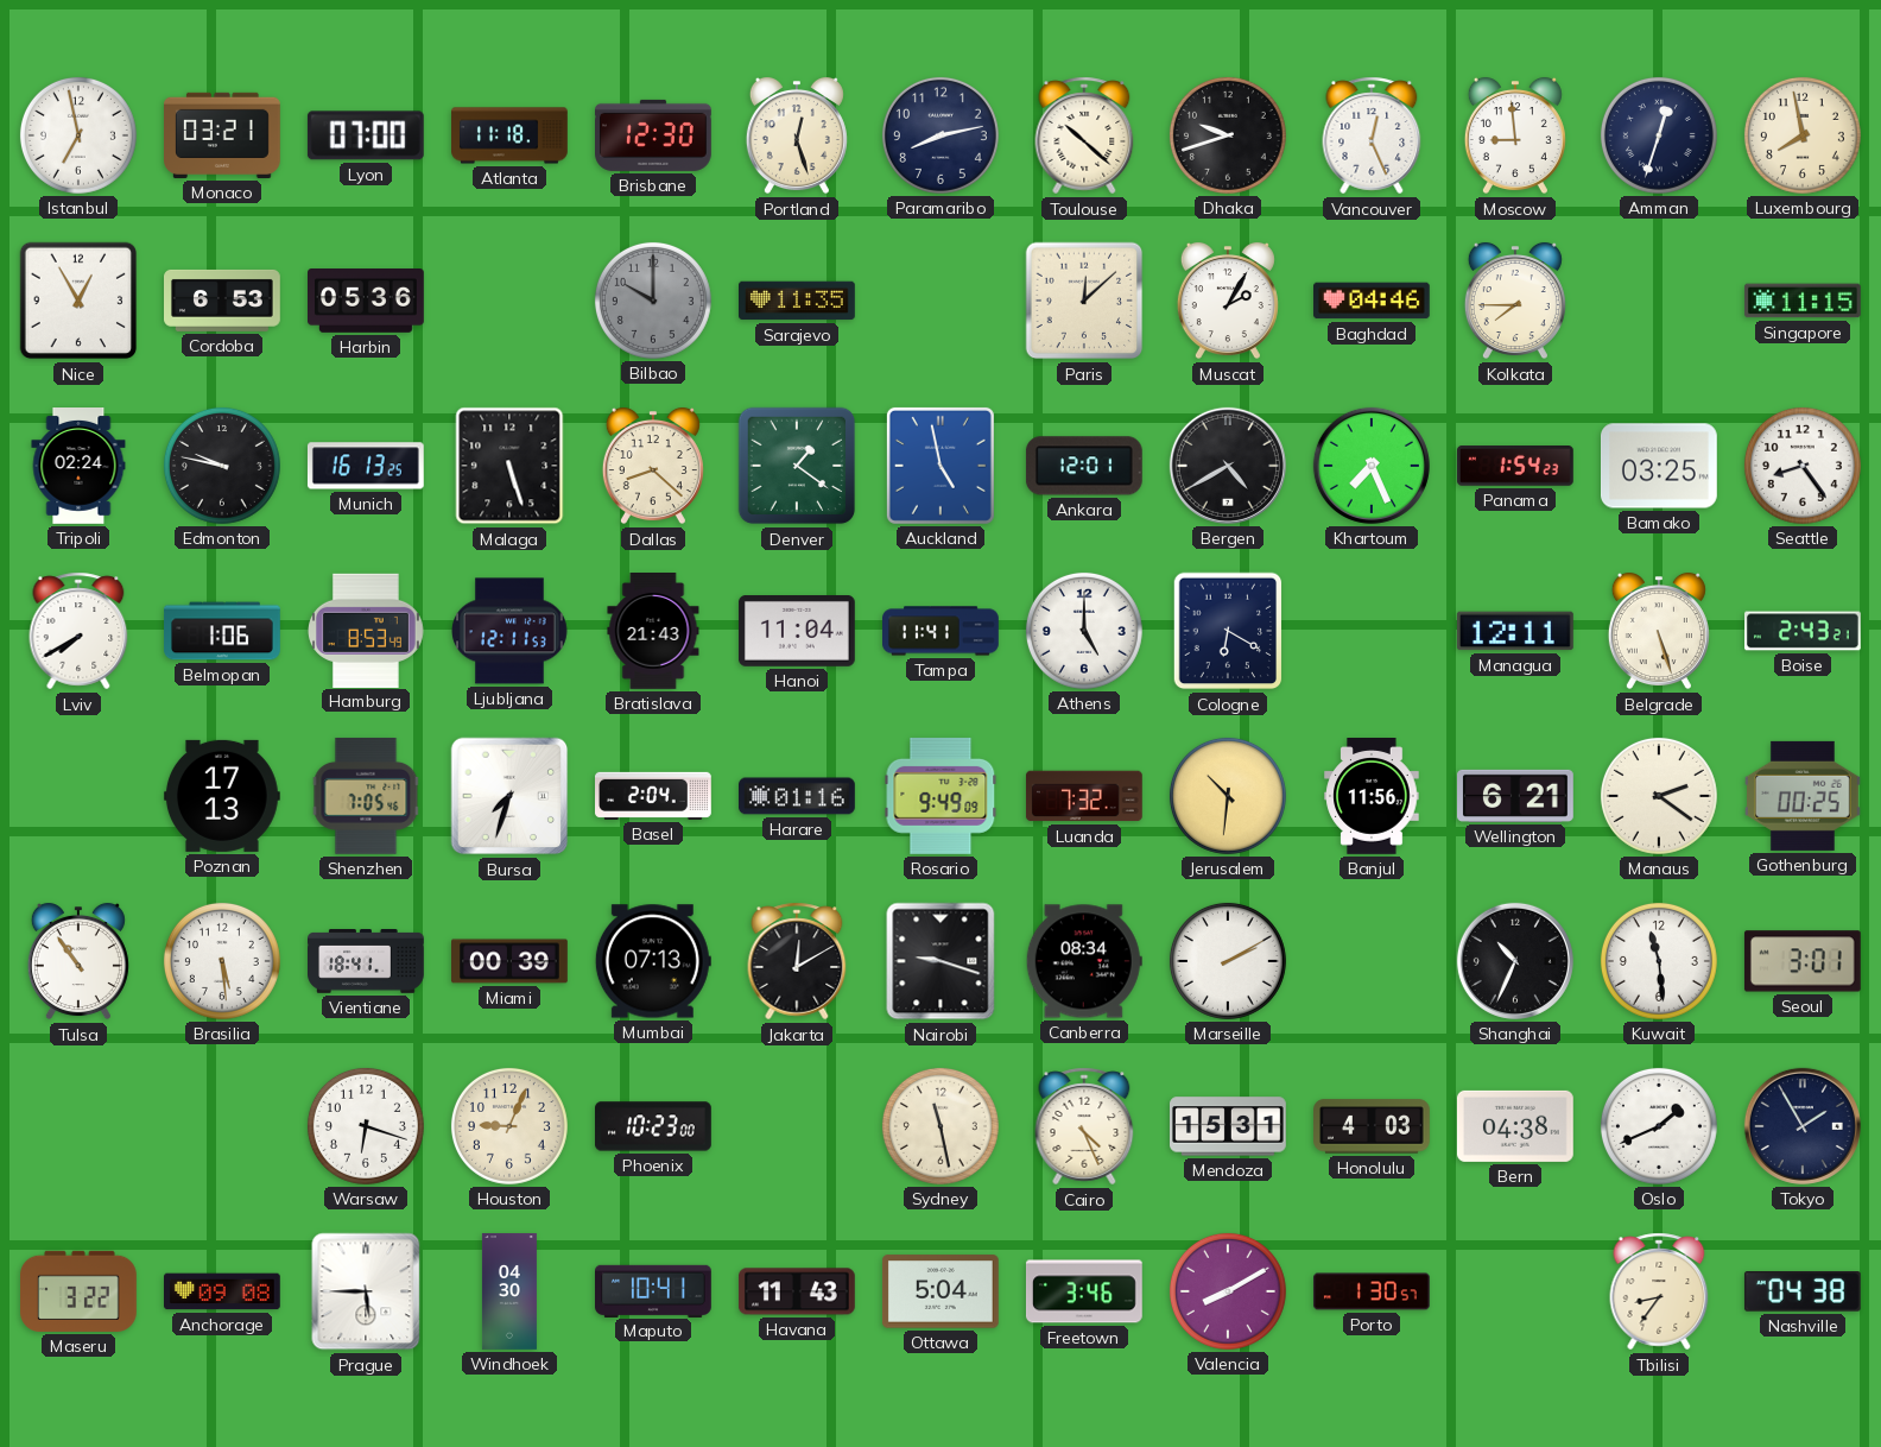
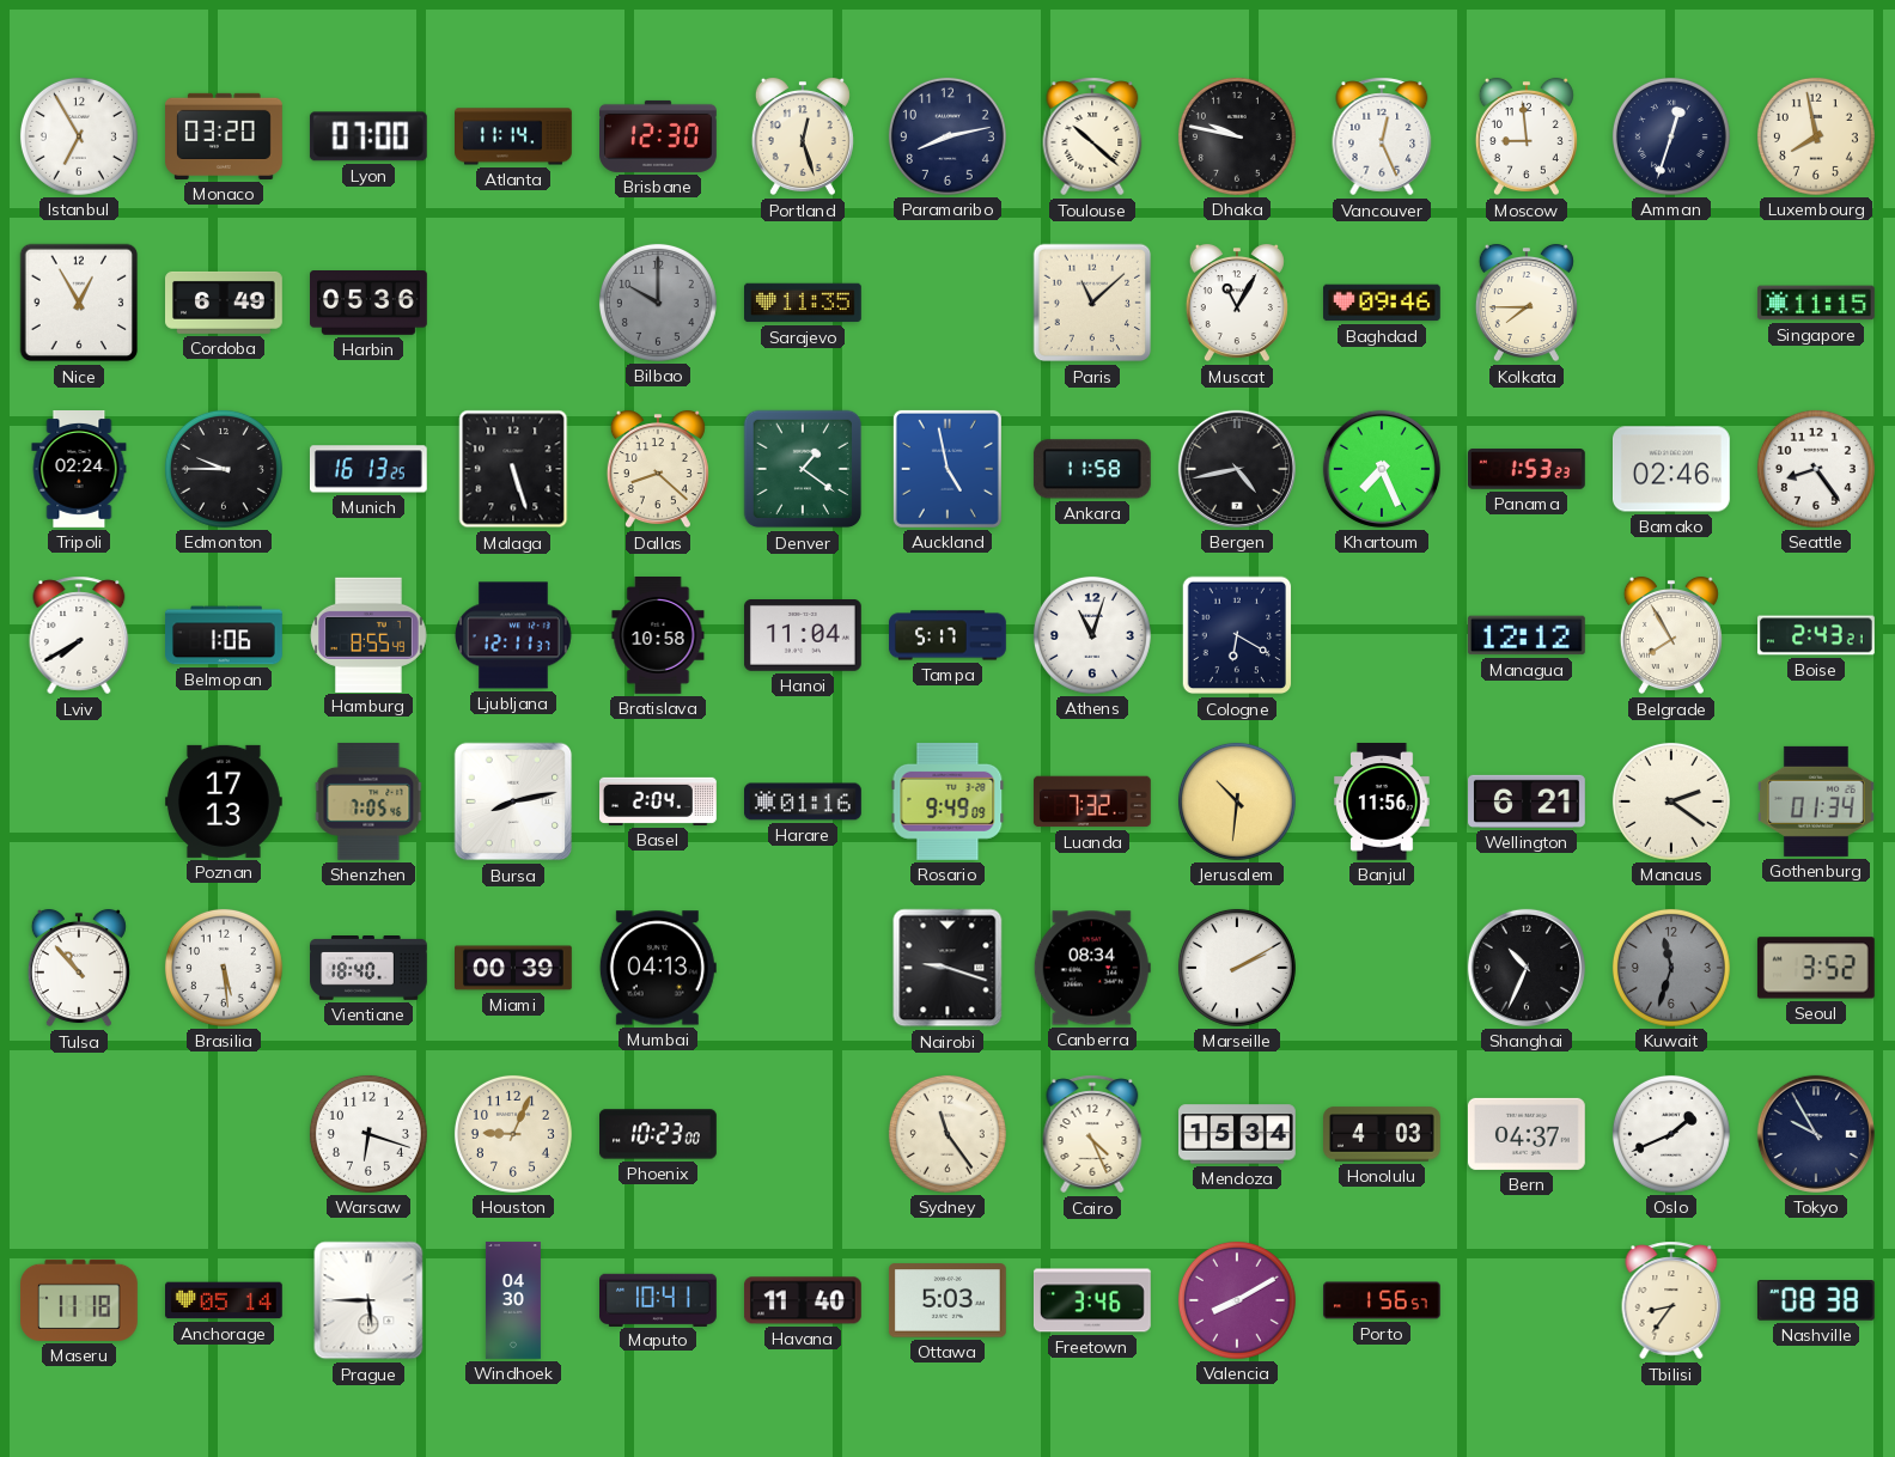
Istanbul: 6:58 -> 6:55
Monaco: 03:21 -> 03:20
Atlanta: 11:18 -> 11:14
Dhaka: 9:42 -> 9:47
Cordoba: 6:53 -> 6:49
Paris: 12:08 -> 11:08
Muscat: 2:05 -> 11:05
Baghdad: 04:46 -> 09:46
Edmonton: 9:47 -> 9:45
Ankara: 12:01 -> 11:58
Bergen: 4:40 -> 4:43
Panama: 1:54 -> 1:53
Bamako: 03:25 -> 02:46
Hamburg: 8:53 -> 8:55
Ljubljana: 12:11:53 -> 12:11:37
Bratislava: 21:43 -> 10:58
Tampa: 11:41 -> 5:17
Athens: 5:00 -> 11:03
Managua: 12:11 -> 12:12
Belgrade: 5:27 -> 7:55
Bursa: 7:33 -> 8:13
Gothenburg: 00:25 -> 01:34
Tulsa: 10:54 -> 10:53
Vientiane: 18:41 -> 18:40
Mumbai: 07:13 -> 04:13
Jakarta: 12:10 -> none
Kuwait: 11:29 -> 11:33
Kuwait dial: white -> grey
Seoul: 3:01 -> 3:52
Sydney: 11:28 -> 11:24
Mendoza: 15:31 -> 15:34
Bern: 04:38 -> 04:37
Tokyo: 1:55 -> 9:55
Maseru: 3:22 -> 11:18
Anchorage: 09:08 -> 05:14
Havana: 11:43 -> 11:40
Ottawa: 5:04 -> 5:03
Porto: 1:30 -> 1:56
Nashville: 04:38 -> 08:38
